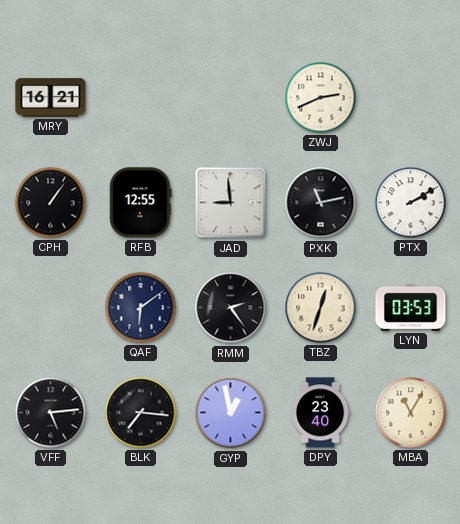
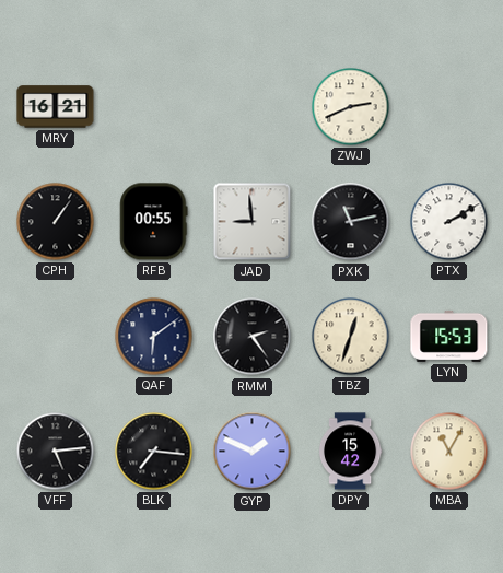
RFB: 12:55 -> 00:55
LYN: 03:53 -> 15:53
GYP: 12:58 -> 1:49
DPY: 23:40 -> 15:42
